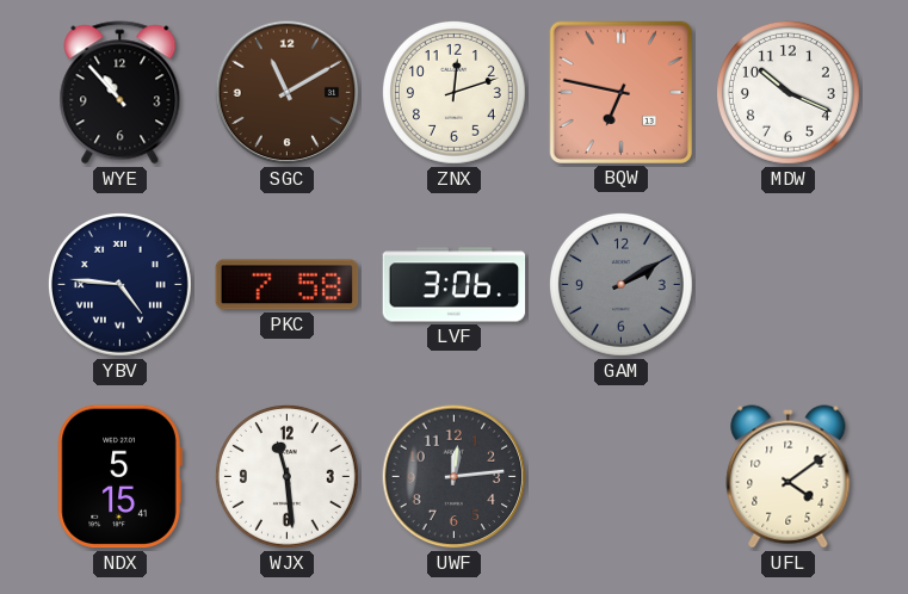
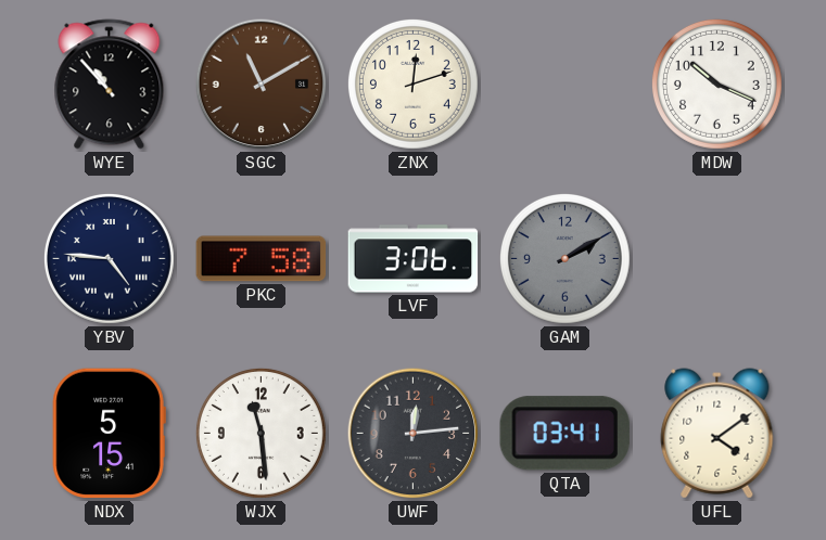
BQW: 6:47 -> none
QTA: none -> 03:41
